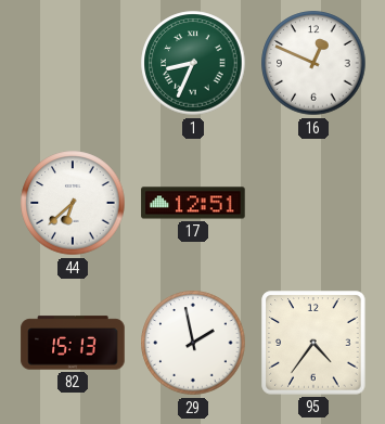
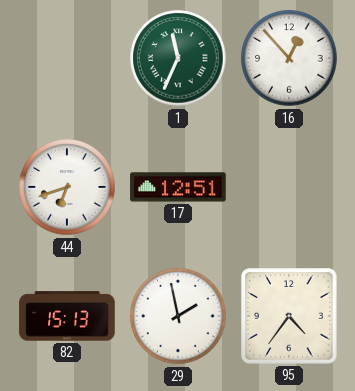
1: 8:34 -> 11:34
16: 12:49 -> 12:53
44: 6:38 -> 6:42
